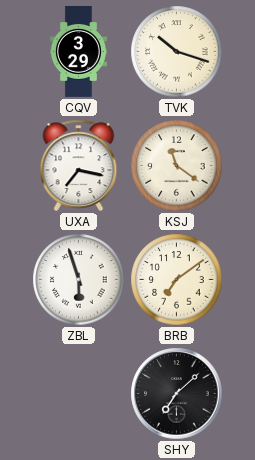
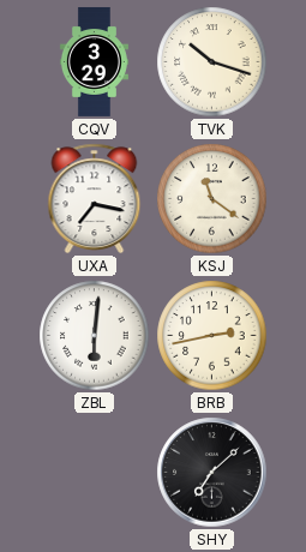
ZBL: 5:57 -> 6:01
BRB: 7:09 -> 2:43
